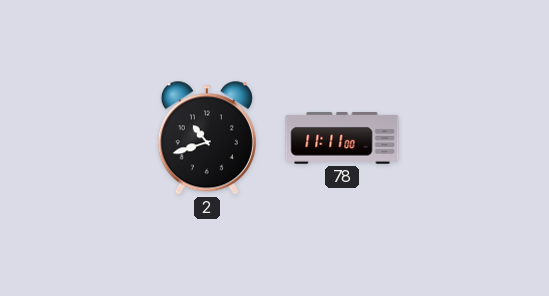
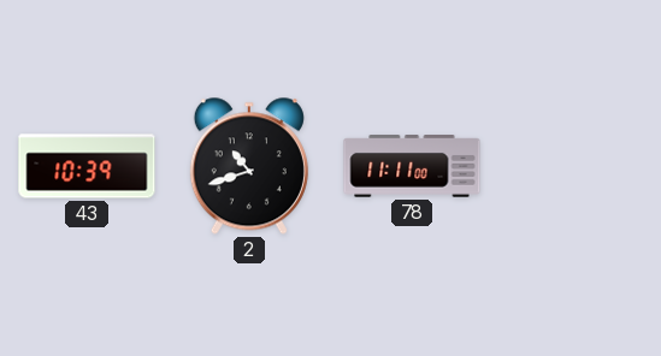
43: none -> 10:39
